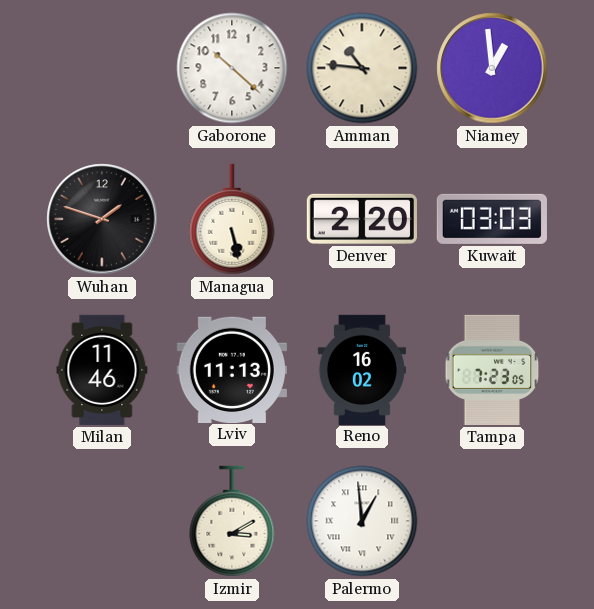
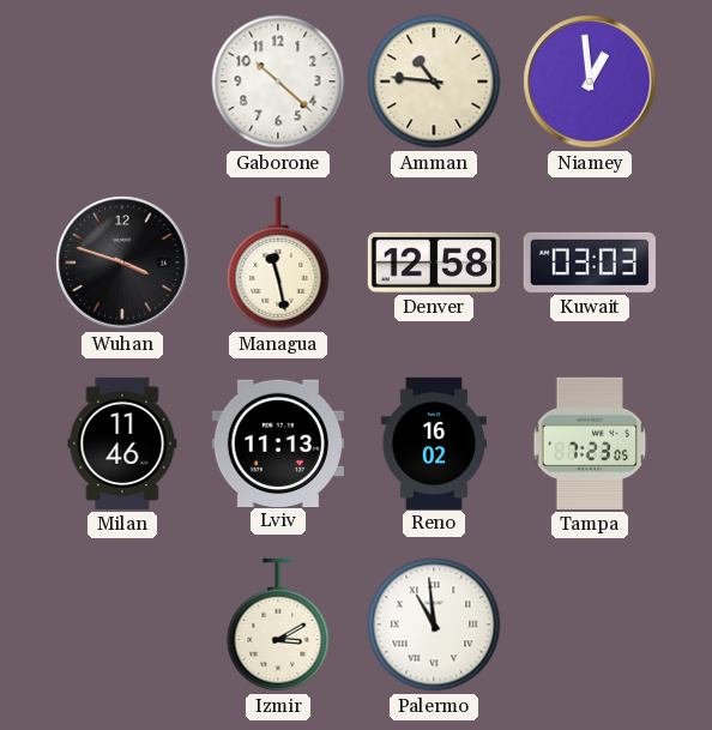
Wuhan: 1:48 -> 3:48
Managua: 5:28 -> 11:28
Denver: 2:20 -> 12:58
Palermo: 12:59 -> 10:59
